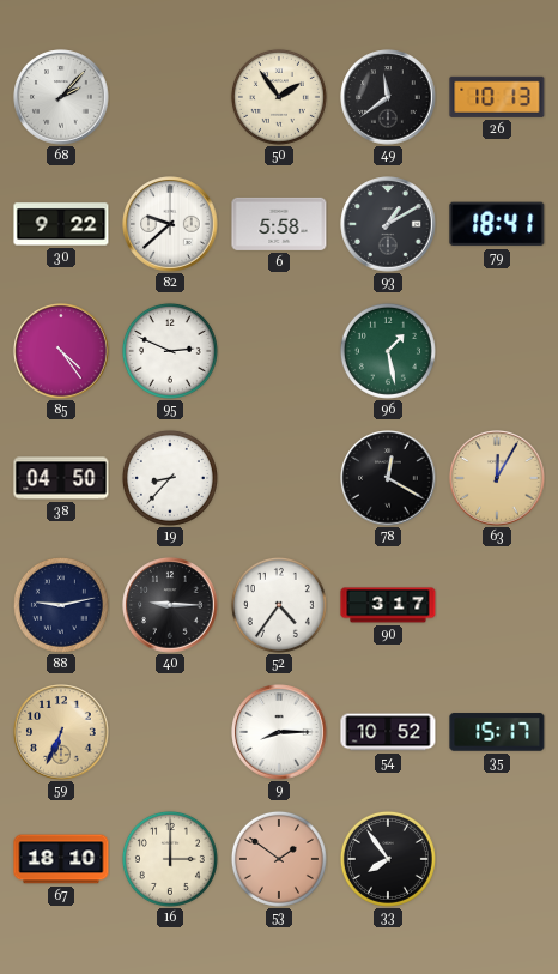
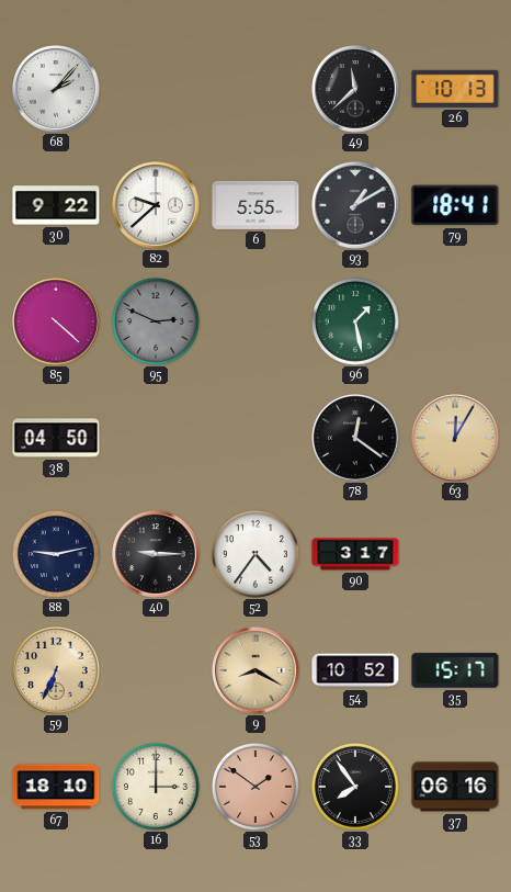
50: 1:54 -> none
49: 11:39 -> 11:38
6: 5:58 -> 5:55
85: 4:24 -> 4:22
95 dial: white -> grey
19: 8:37 -> none
78: 12:20 -> 12:21
9: 8:15 -> 8:20
9 dial: white -> champagne
37: none -> 06:16
